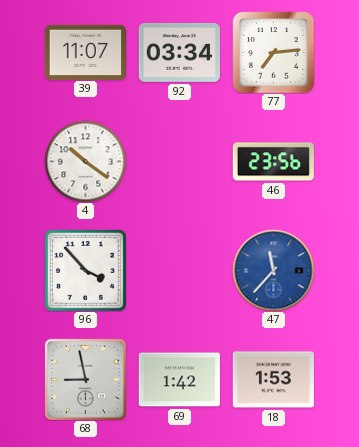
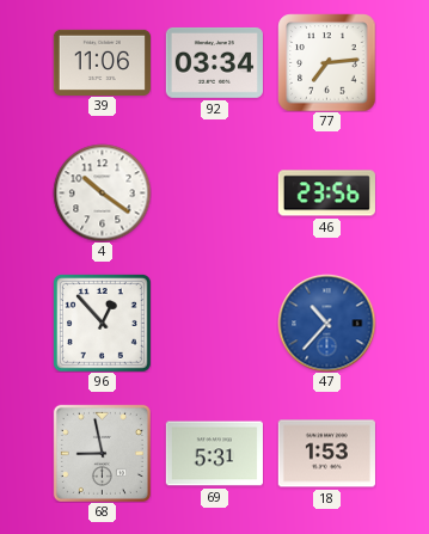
39: 11:07 -> 11:06
96: 3:53 -> 12:53
47: 11:37 -> 10:37
69: 1:42 -> 5:31
